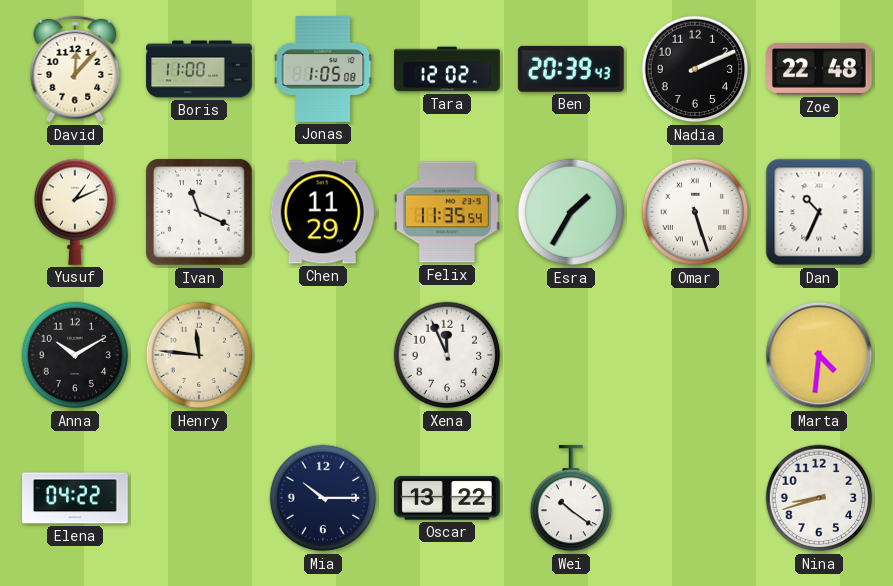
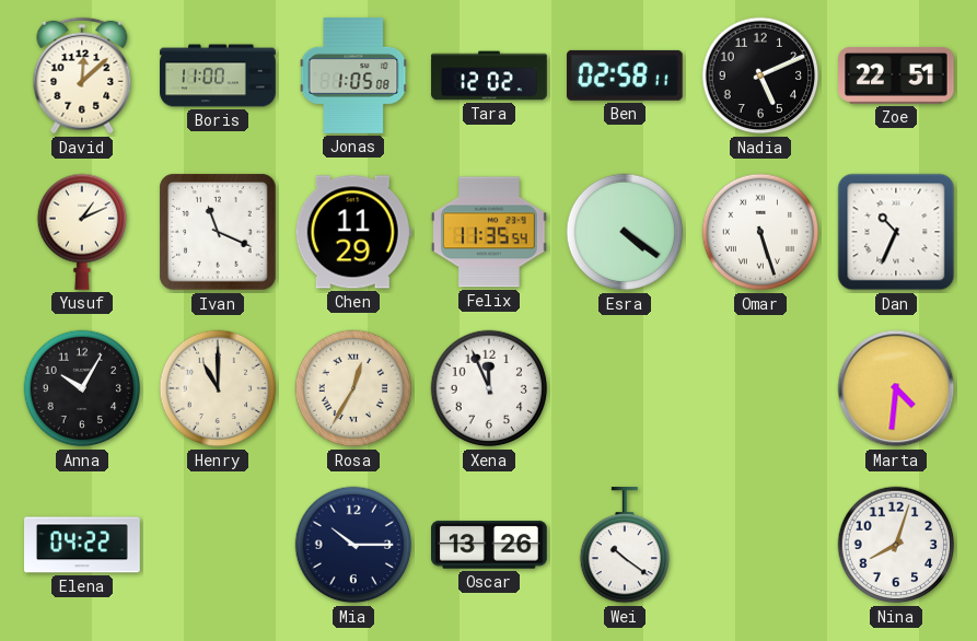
David: 12:07 -> 12:08
Ben: 20:39 -> 02:58
Nadia: 2:11 -> 5:11
Zoe: 22:48 -> 22:51
Esra: 1:35 -> 4:21
Anna: 10:10 -> 10:05
Henry: 11:46 -> 11:00
Rosa: none -> 12:35
Oscar: 13:22 -> 13:26
Nina: 8:42 -> 8:03
